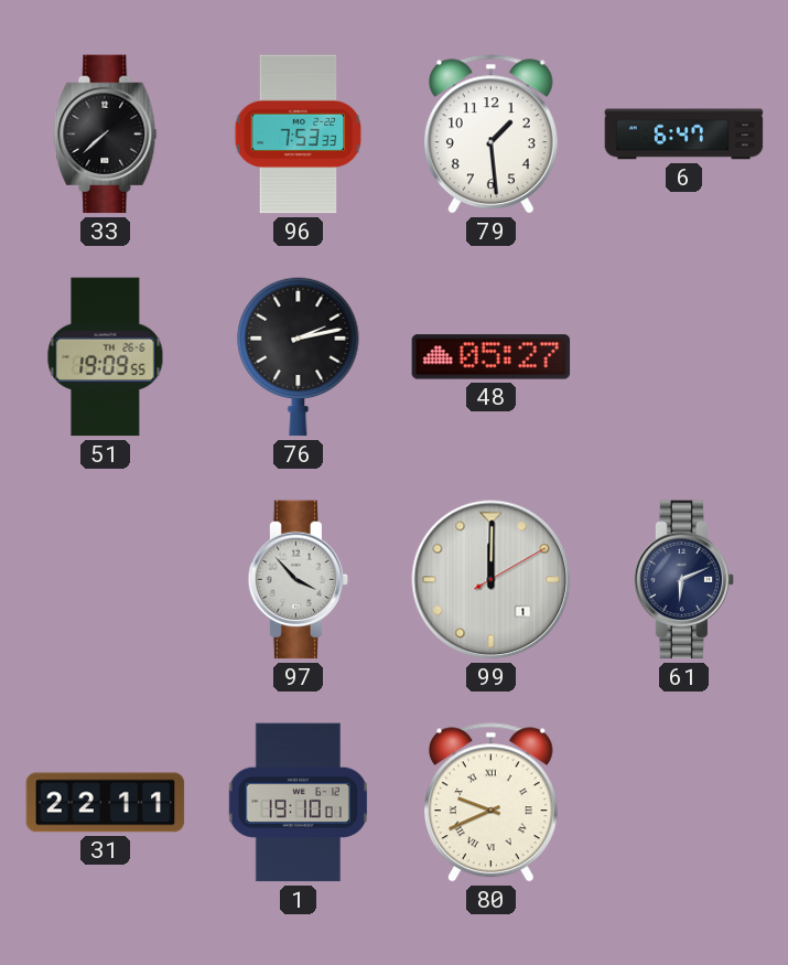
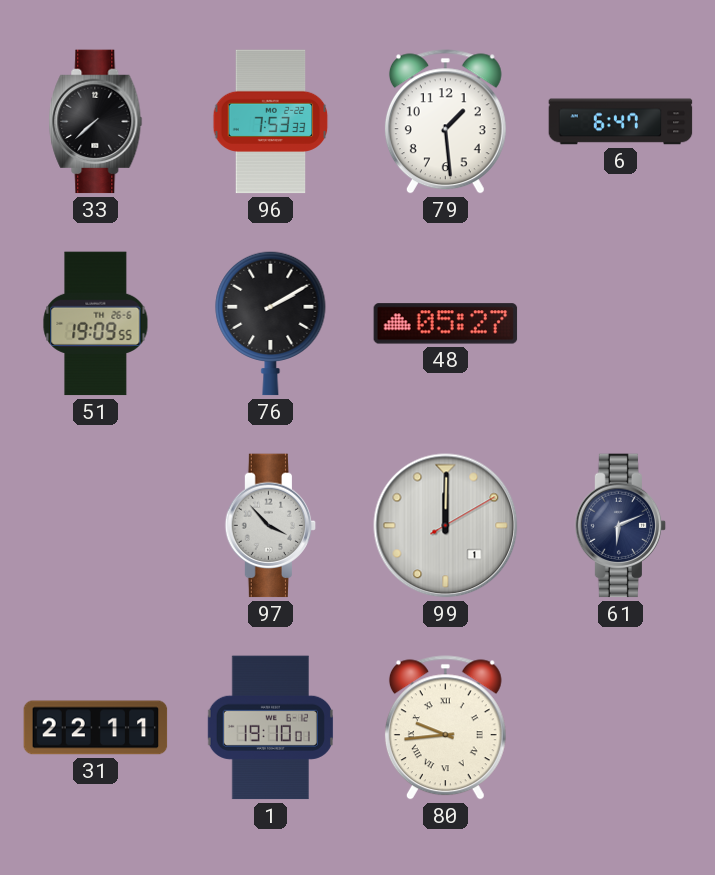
76: 2:13 -> 2:10
80: 9:41 -> 9:44
